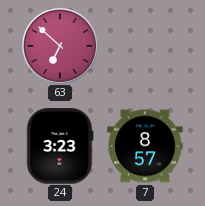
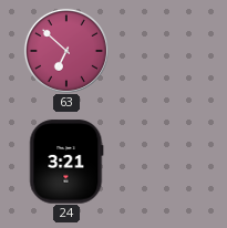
24: 3:23 -> 3:21
7: 8:57 -> none
